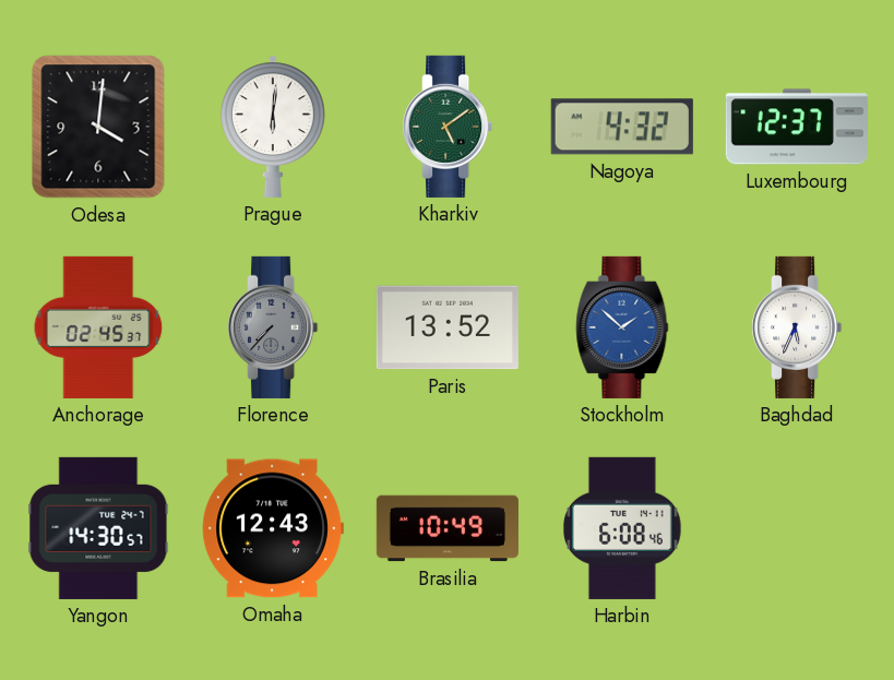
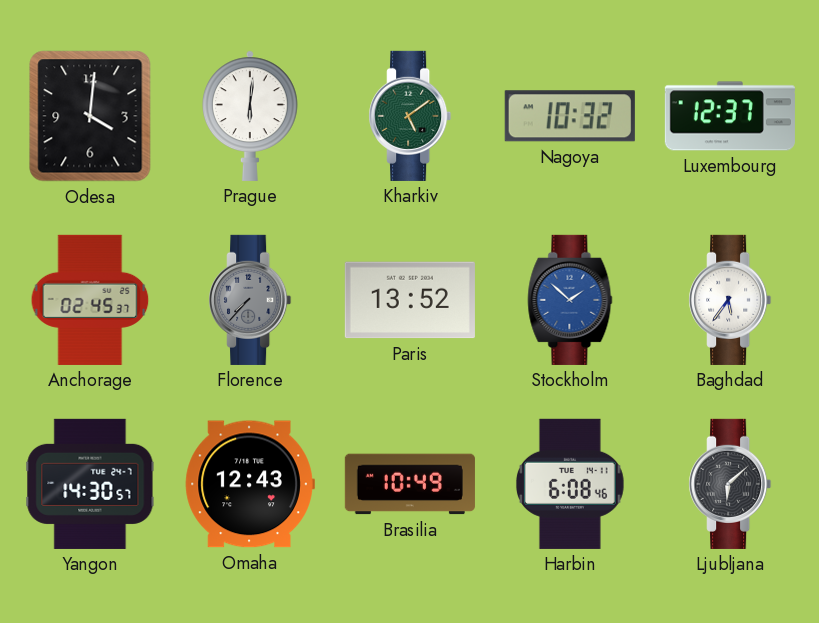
Nagoya: 4:32 -> 10:32
Baghdad: 5:34 -> 5:36
Ljubljana: none -> 6:08
